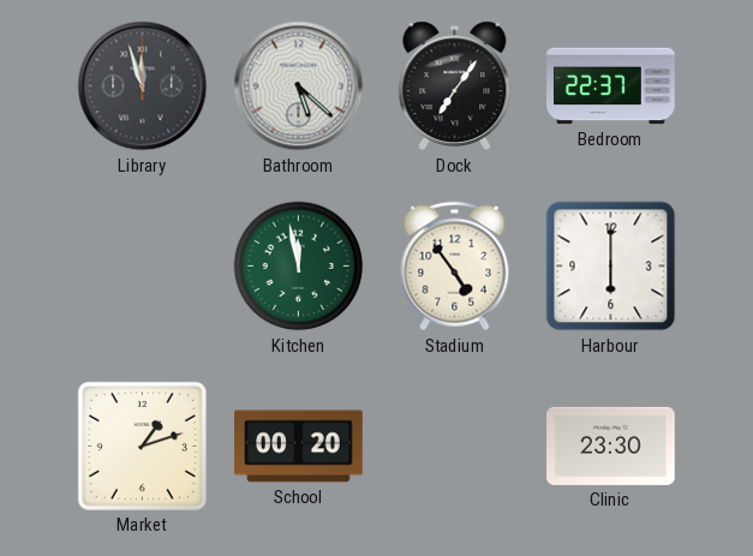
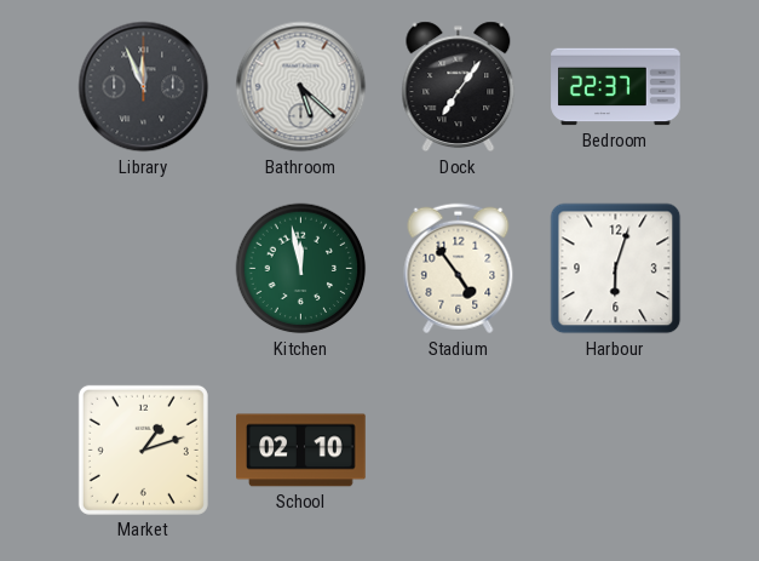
Library: 11:57 -> 11:56
Harbour: 6:00 -> 6:03
School: 00:20 -> 02:10
Clinic: 23:30 -> none
